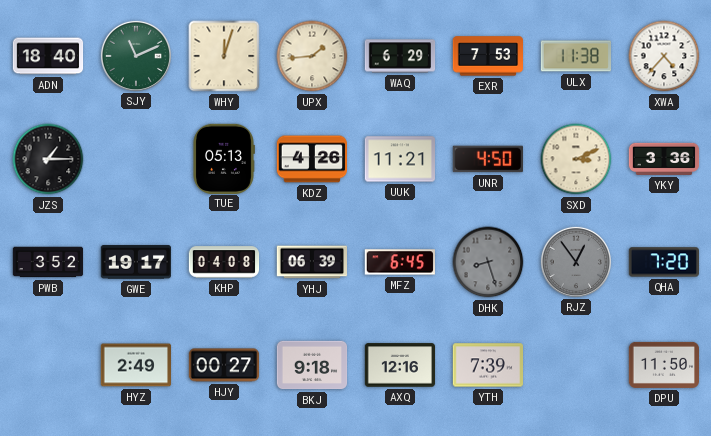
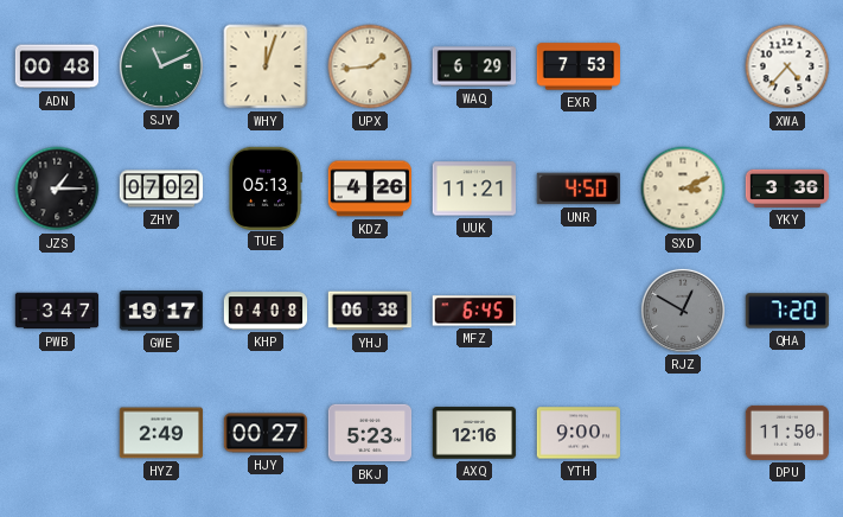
ADN: 18:40 -> 00:48
ULX: 11:38 -> none
ZHY: none -> 07:02
PWB: 3:52 -> 3:47
YHJ: 06:39 -> 06:38
DHK: 8:27 -> none
RJZ: 12:54 -> 12:50
BKJ: 9:18 -> 5:23
YTH: 7:39 -> 9:00
